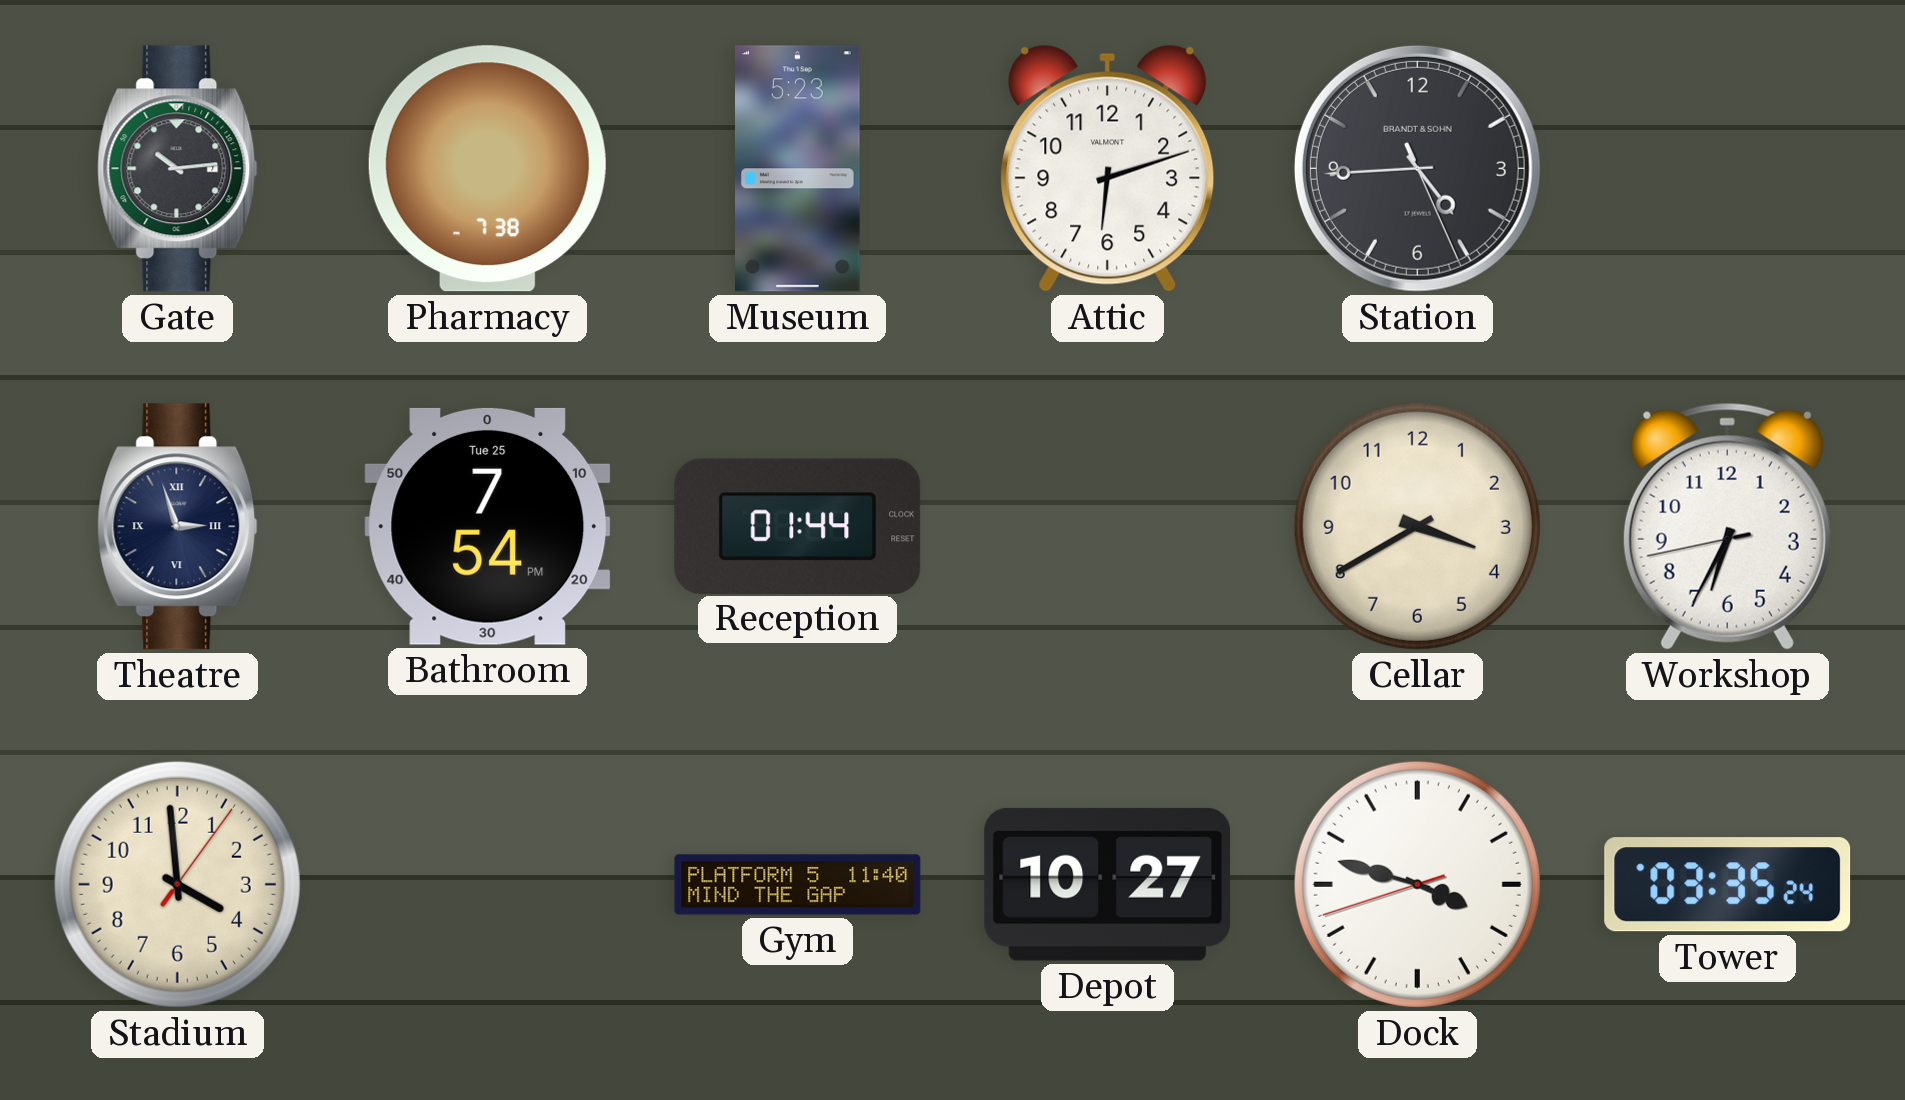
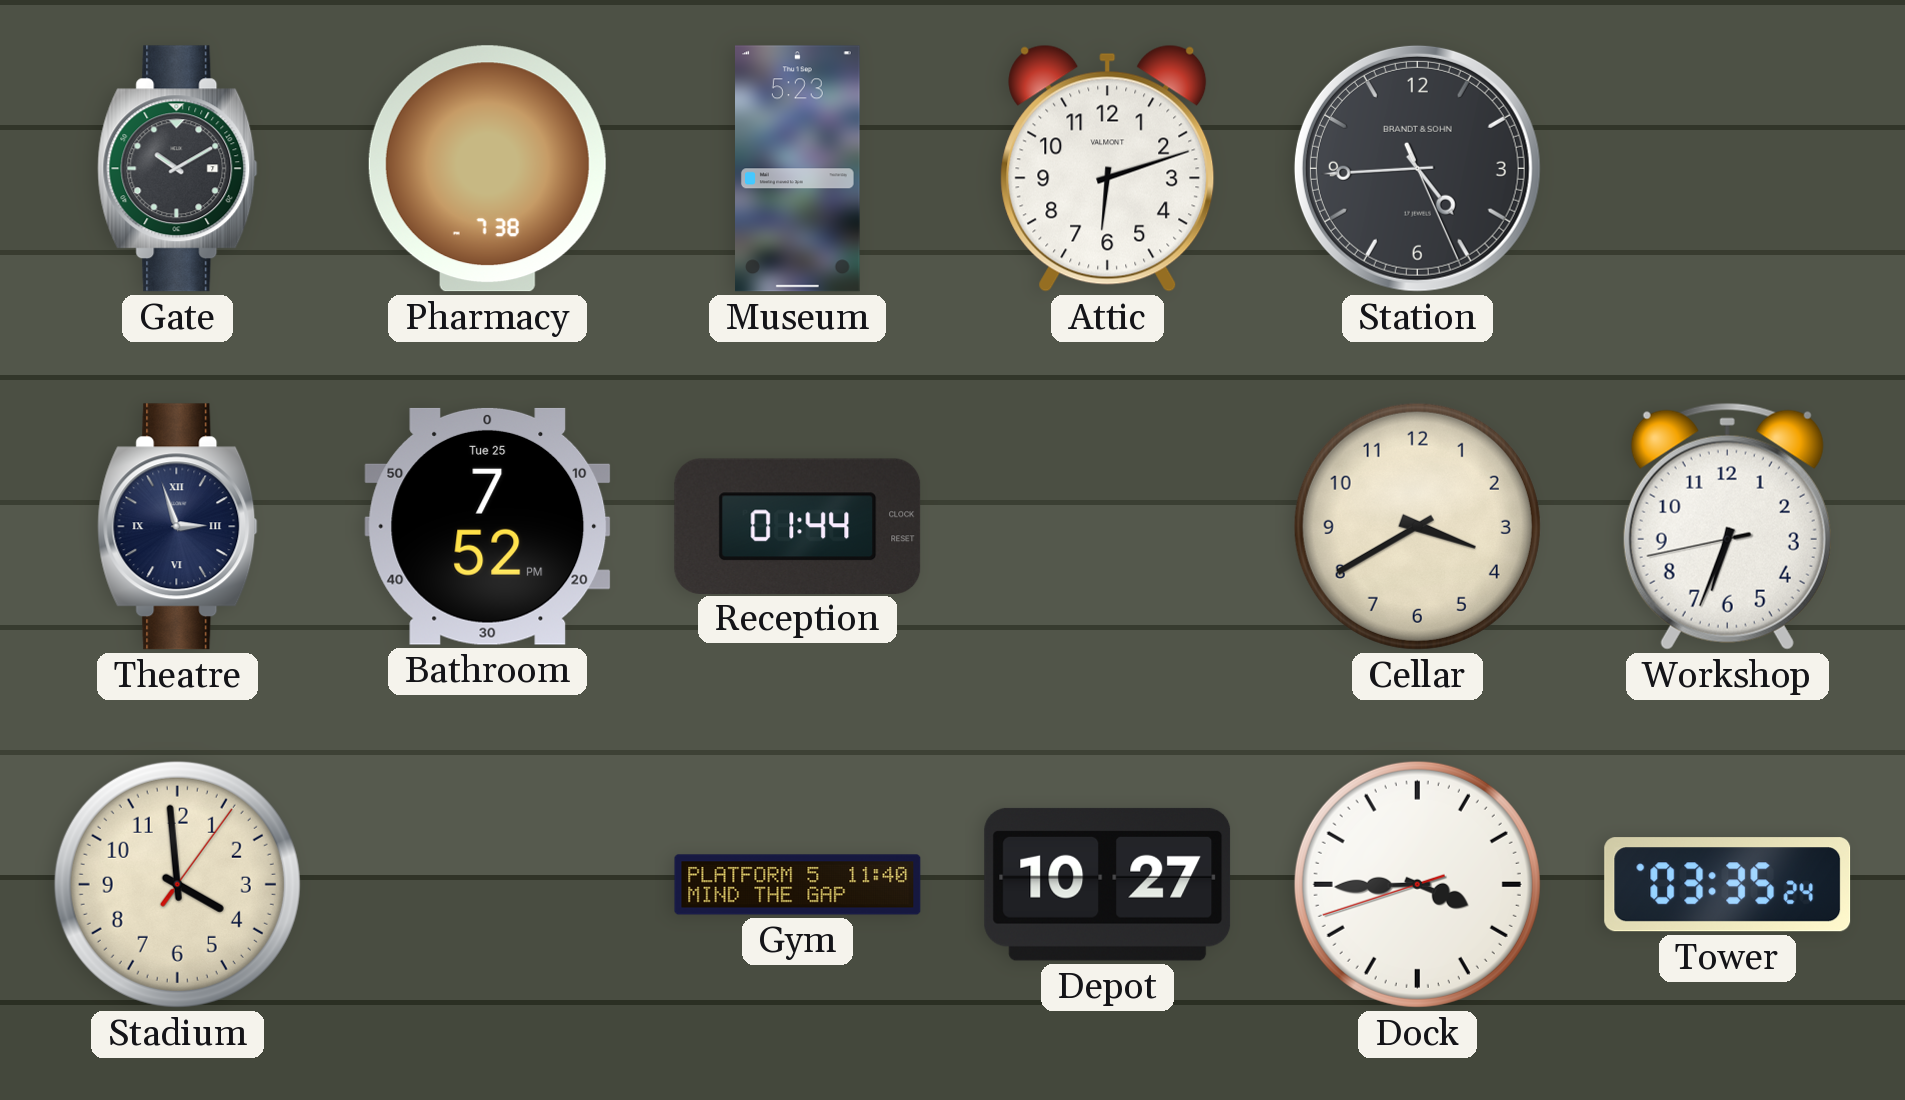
Gate: 10:14 -> 10:10
Bathroom: 7:54 -> 7:52
Workshop: 6:34 -> 6:33
Dock: 3:47 -> 3:44
